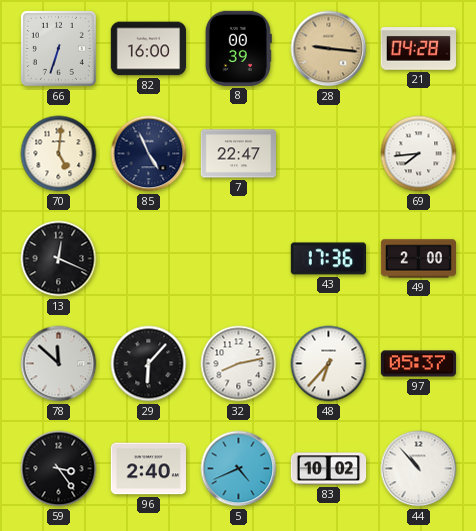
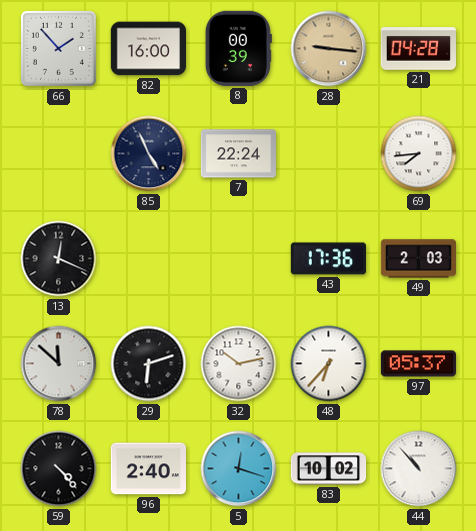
66: 6:33 -> 1:53
70: 5:01 -> none
7: 22:47 -> 22:24
49: 2:00 -> 2:03
29: 6:07 -> 6:12
32: 8:13 -> 10:13
59: 3:24 -> 4:23
5: 4:41 -> 12:18
